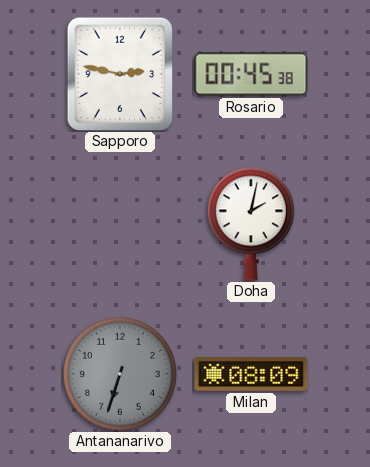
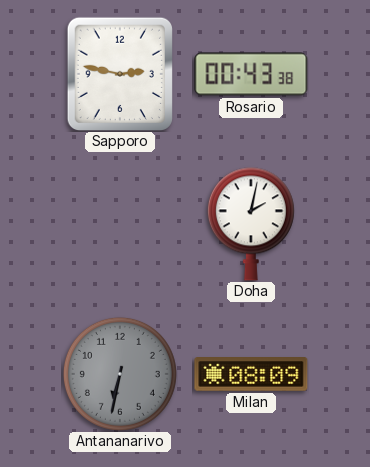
Rosario: 00:45 -> 00:43
Antananarivo: 6:33 -> 6:32
